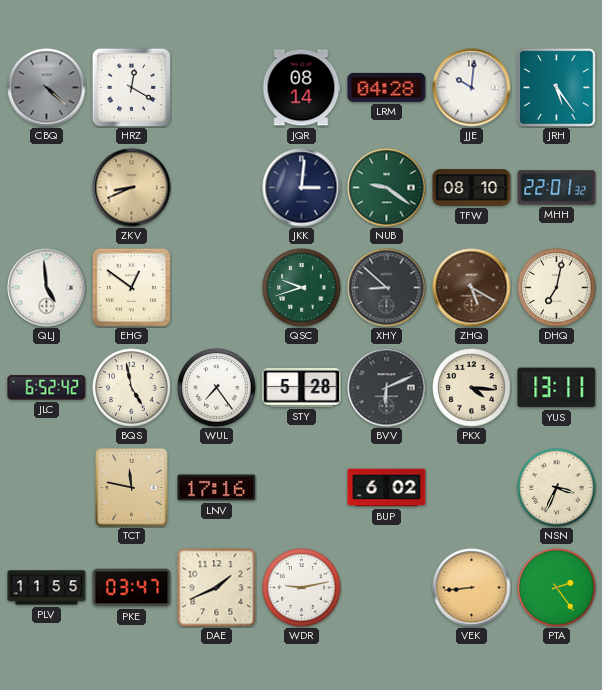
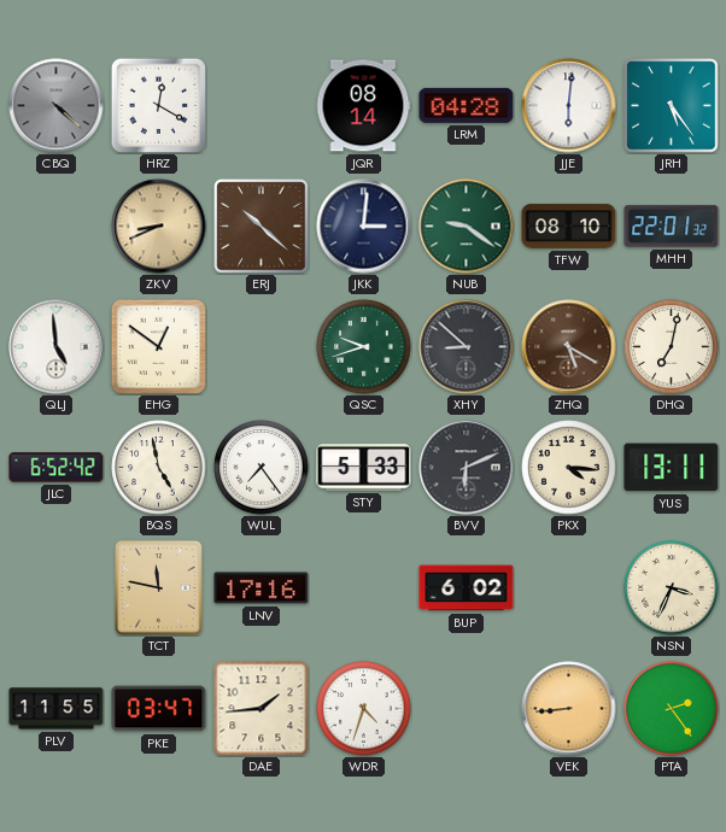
JJE: 10:01 -> 6:01
ERJ: none -> 10:22
STY: 5:28 -> 5:33
DAE: 1:41 -> 1:44
WDR: 9:13 -> 4:33
